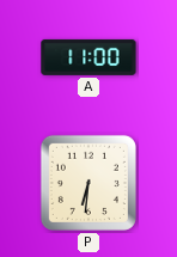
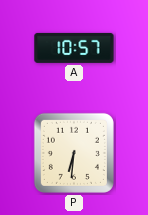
A: 11:00 -> 10:57
